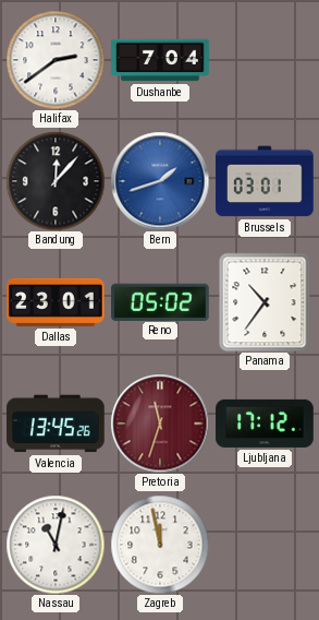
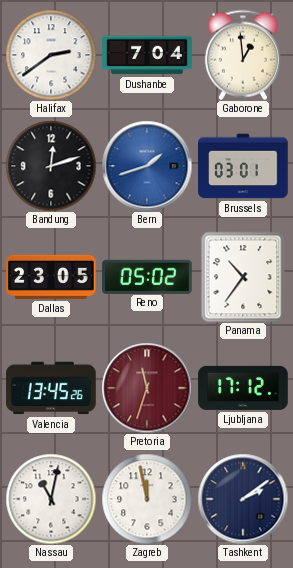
Gaborone: none -> 12:59
Bandung: 12:07 -> 12:12
Dallas: 23:01 -> 23:05
Tashkent: none -> 2:09
